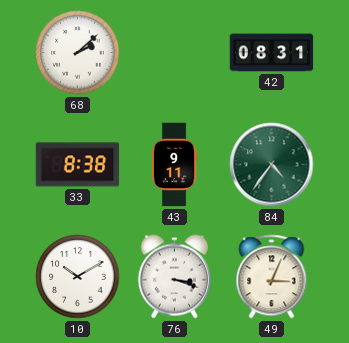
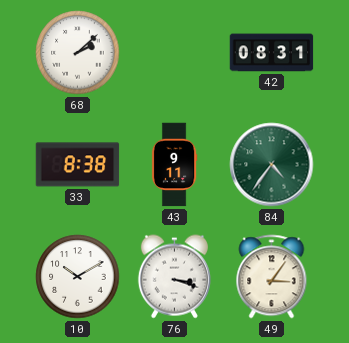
49: 3:04 -> 3:06
